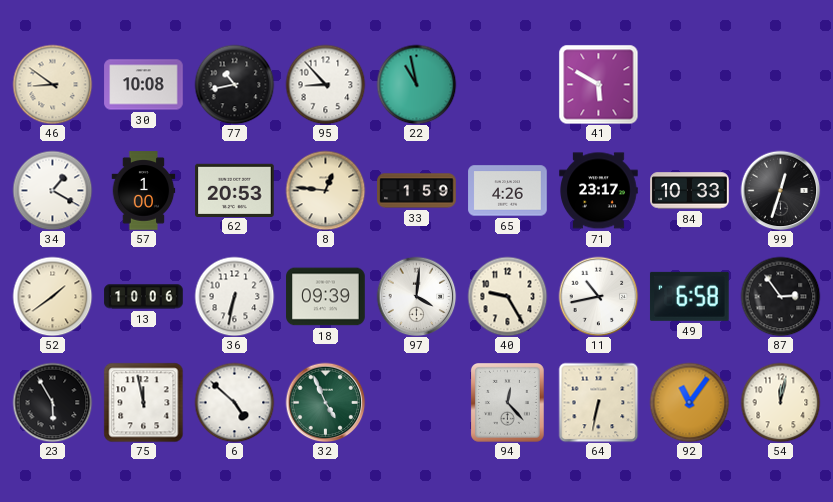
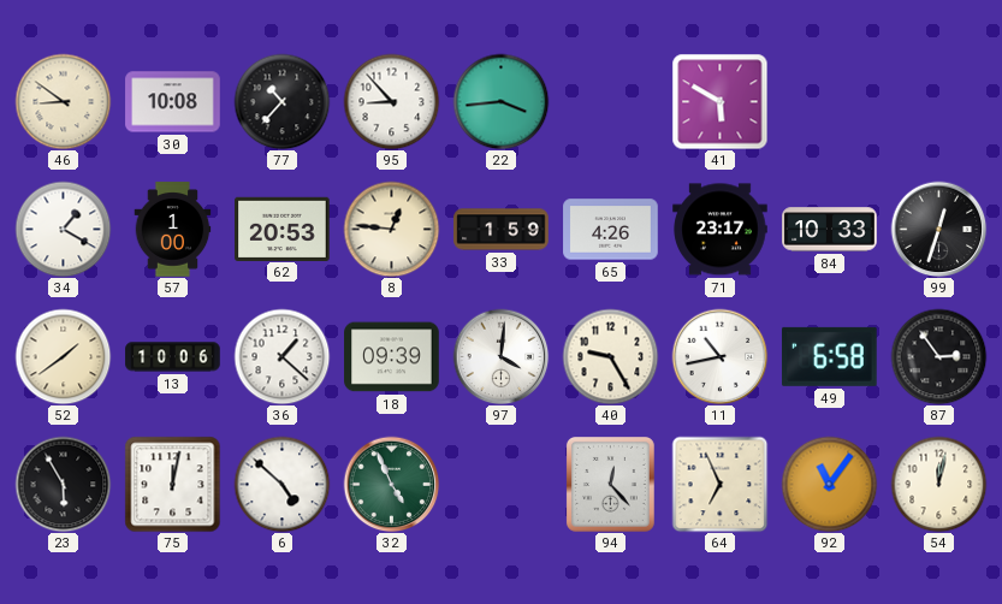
77: 10:43 -> 10:37
22: 10:58 -> 3:44
36: 6:32 -> 1:22
75: 11:58 -> 12:02
64: 6:32 -> 6:56
